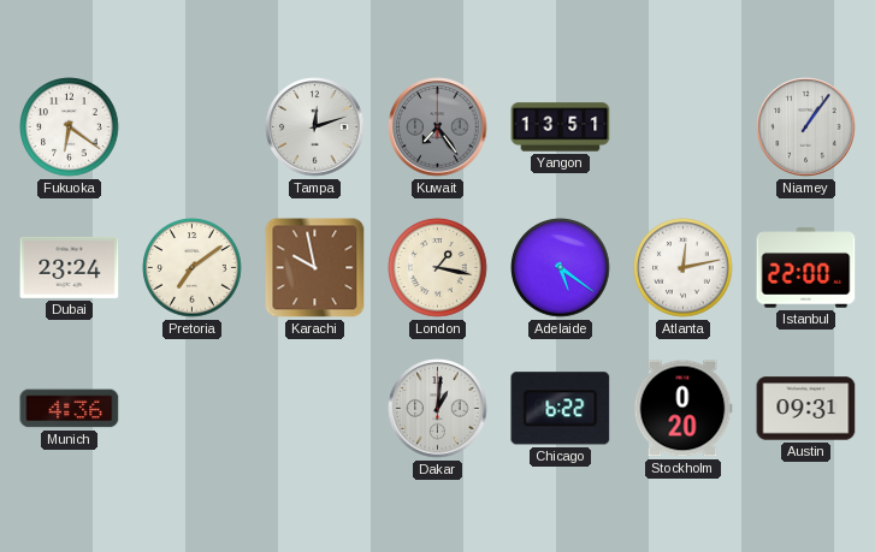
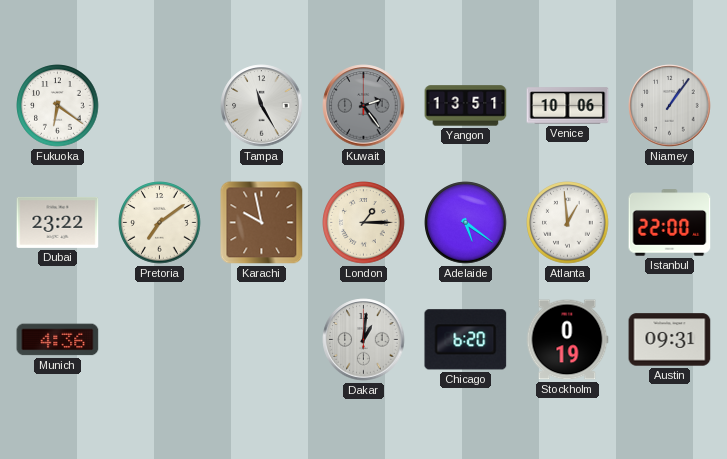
Tampa: 12:12 -> 11:25
Kuwait: 7:24 -> 2:24
Venice: none -> 10:06
Dubai: 23:24 -> 23:22
London: 1:17 -> 1:15
Atlanta: 12:13 -> 12:59
Chicago: 6:22 -> 6:20
Stockholm: 0:20 -> 0:19
